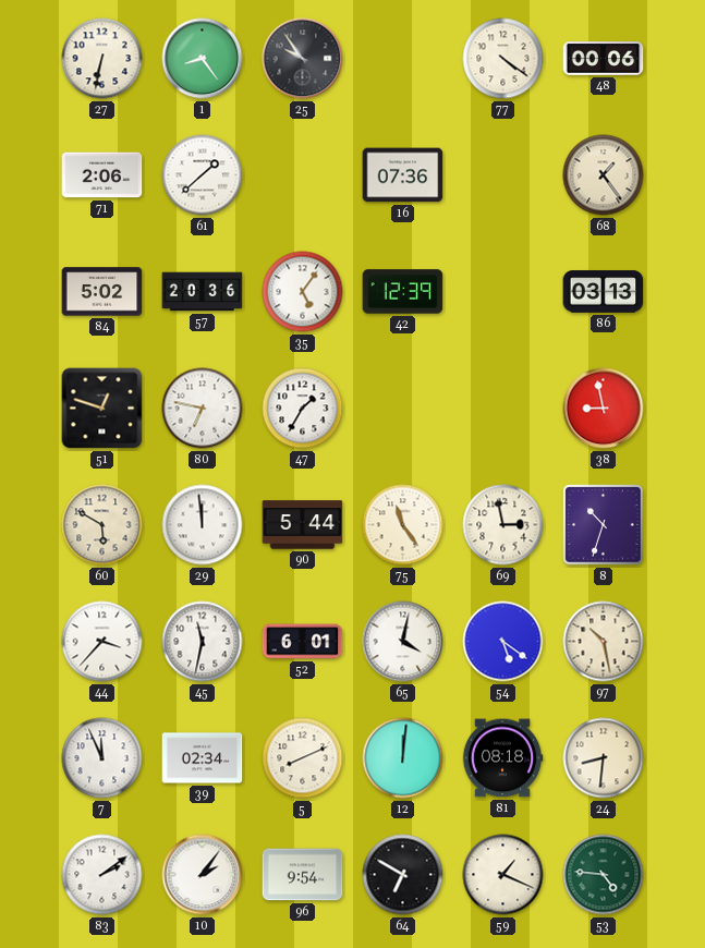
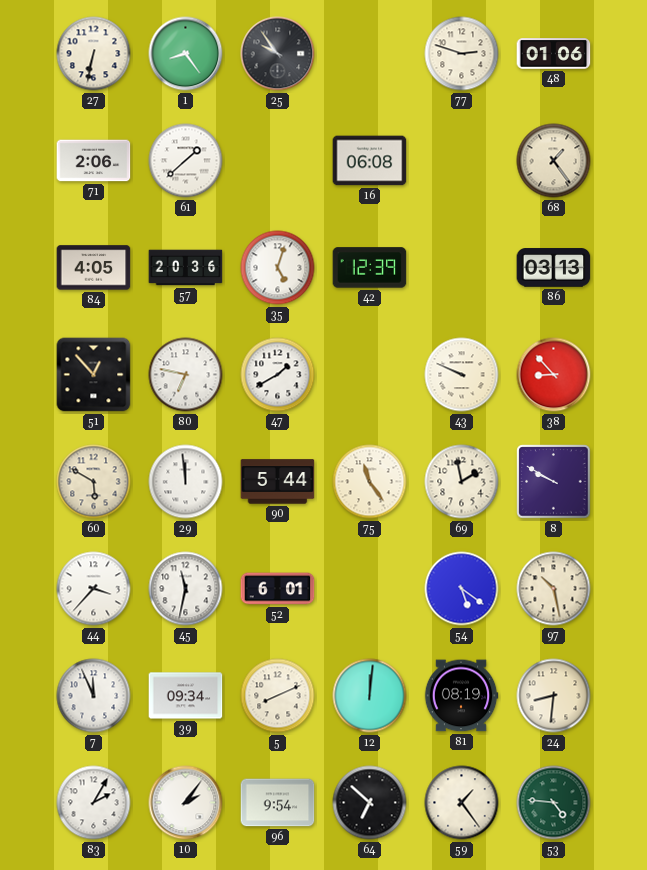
77: 4:21 -> 2:48
48: 00:06 -> 01:06
16: 07:36 -> 06:08
84: 5:02 -> 4:05
35: 5:06 -> 5:03
51: 12:48 -> 12:53
47: 1:35 -> 1:40
43: none -> 9:49
38: 8:58 -> 8:53
69: 2:58 -> 1:58
8: 10:33 -> 9:50
65: 4:02 -> none
39: 02:34 -> 09:34
81: 08:18 -> 08:19
83: 2:09 -> 2:05
64: 6:50 -> 6:52
59: 1:19 -> 1:24
